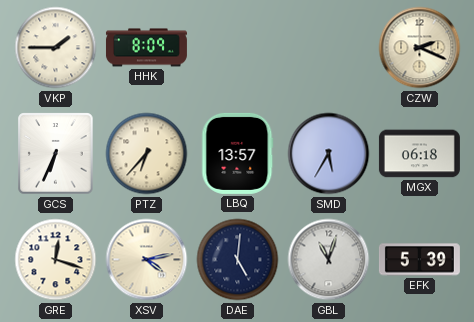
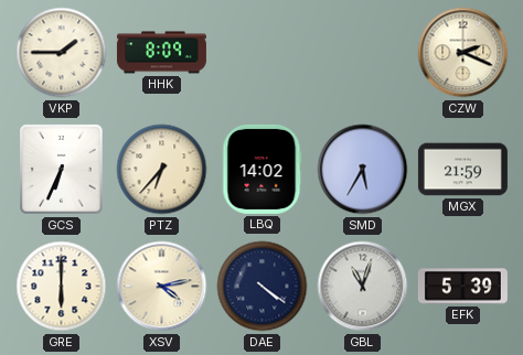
LBQ: 13:57 -> 14:02
MGX: 06:18 -> 21:59
GRE: 12:18 -> 6:00
DAE: 5:01 -> 4:21
